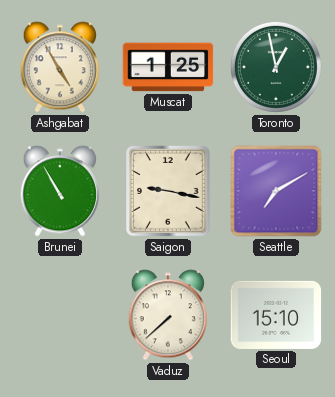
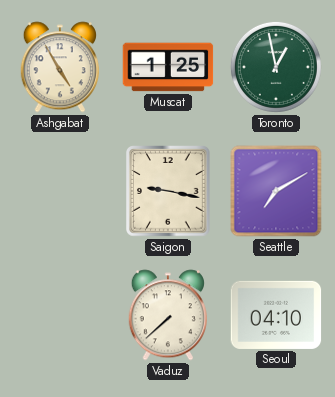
Brunei: 10:55 -> none
Seoul: 15:10 -> 04:10
